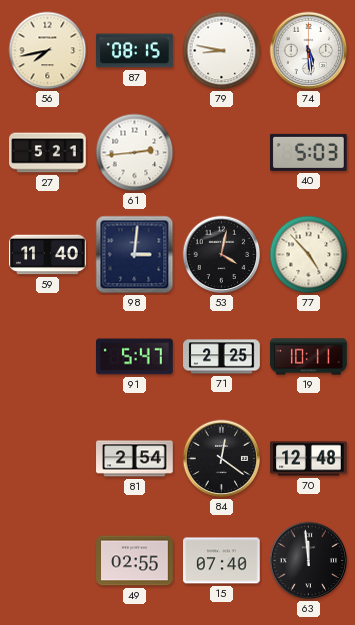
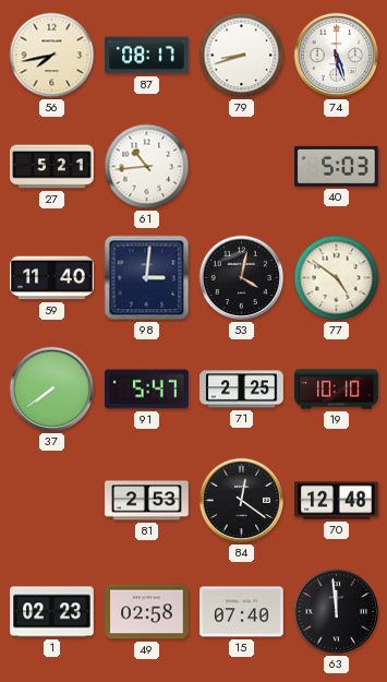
87: 08:15 -> 08:17
79: 8:47 -> 8:42
74: 5:29 -> 5:27
61: 2:44 -> 10:44
77: 4:53 -> 4:51
37: none -> 7:39
19: 10:11 -> 10:10
81: 2:54 -> 2:53
1: none -> 02:23
49: 02:55 -> 02:58
